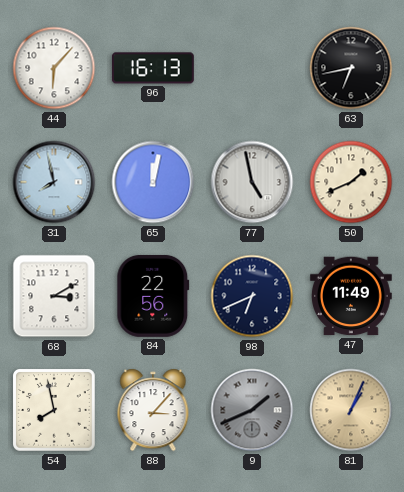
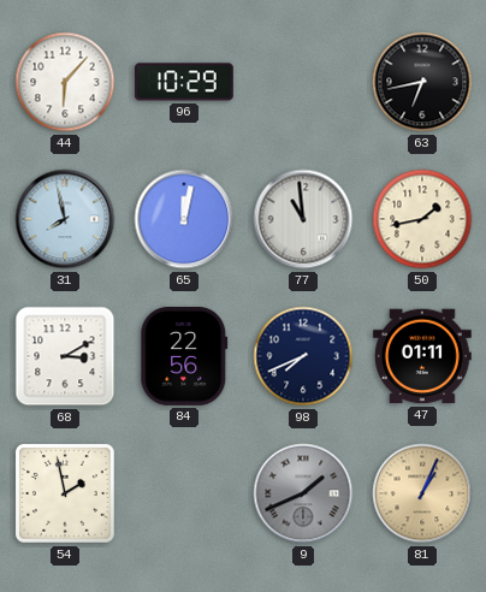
96: 16:13 -> 10:29
77: 4:58 -> 10:59
50: 1:41 -> 1:43
98: 6:41 -> 7:41
47: 11:49 -> 01:11
54: 7:58 -> 1:58
88: 3:07 -> none
